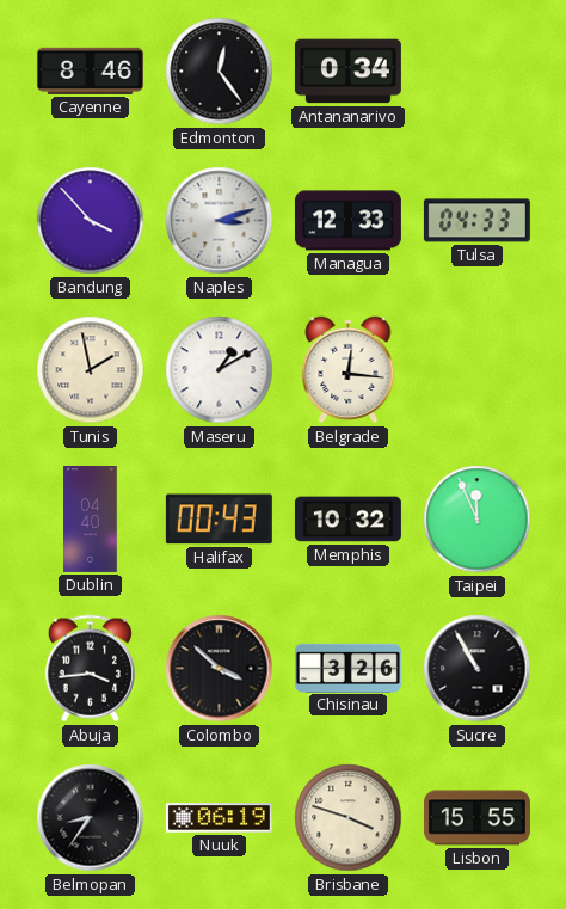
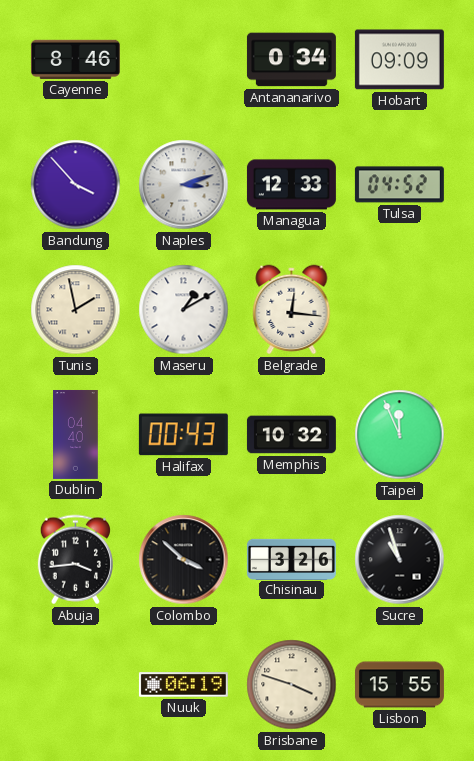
Edmonton: 12:24 -> none
Hobart: none -> 09:09
Tulsa: 04:33 -> 04:52
Sucre: 10:55 -> 10:57
Belmopan: 8:36 -> none
